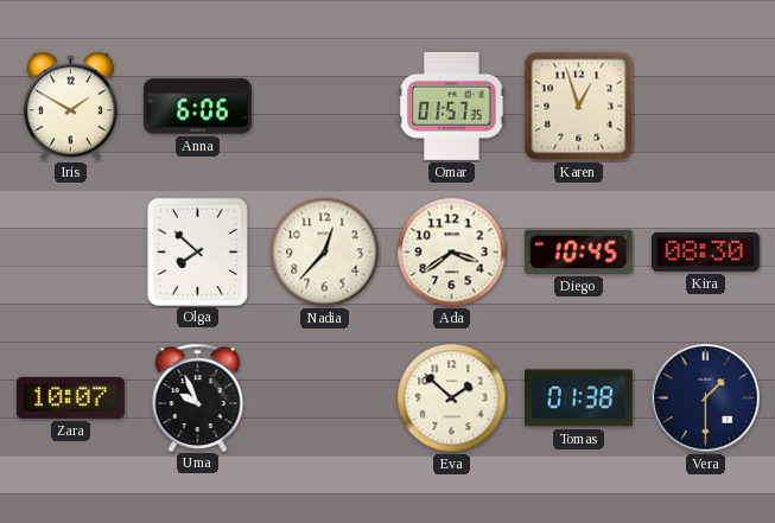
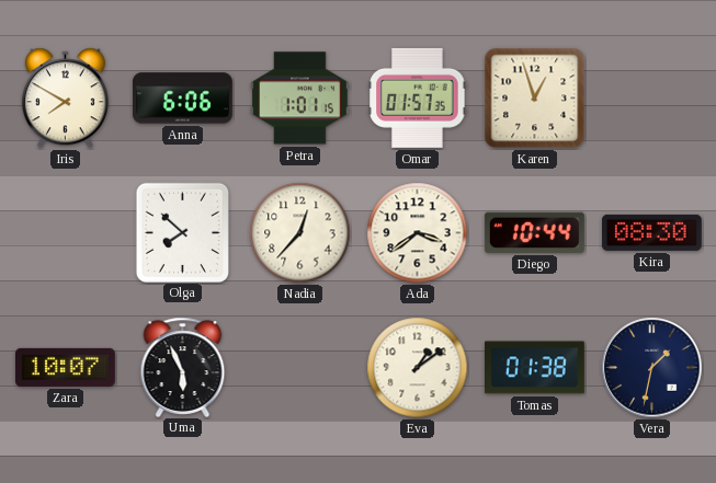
Iris: 1:50 -> 7:50
Petra: none -> 1:01
Diego: 10:45 -> 10:44
Uma: 9:56 -> 5:56
Eva: 1:52 -> 1:09
Vera: 1:30 -> 1:32
